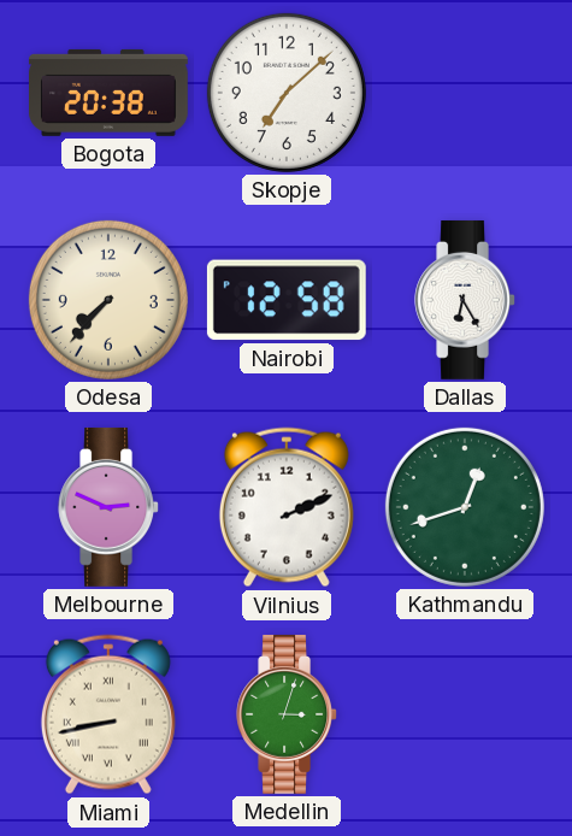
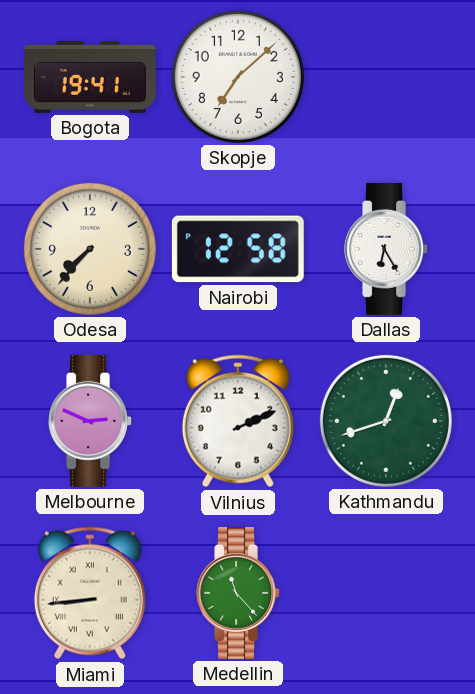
Bogota: 20:38 -> 19:41
Miami: 8:43 -> 8:44
Medellin: 3:03 -> 11:23
